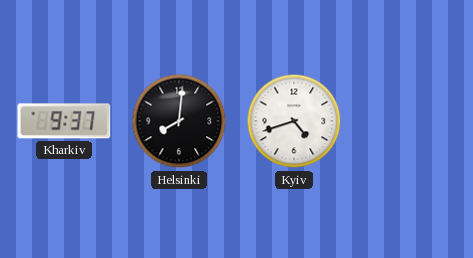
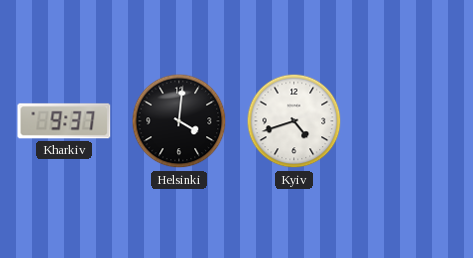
Helsinki: 8:01 -> 4:01
